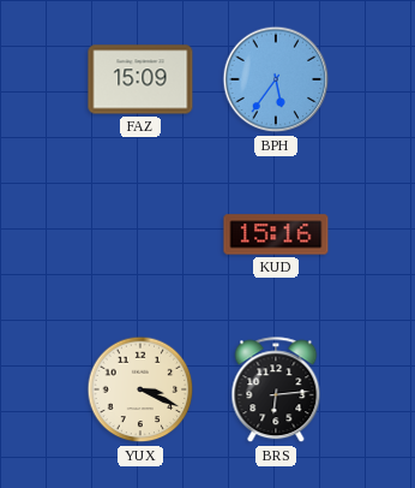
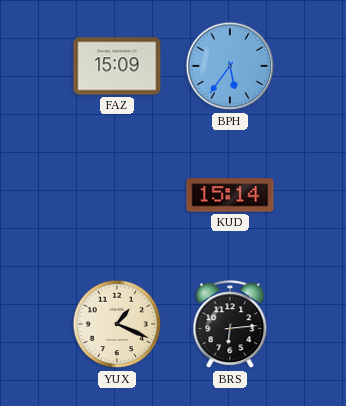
KUD: 15:16 -> 15:14
YUX: 3:19 -> 1:19
